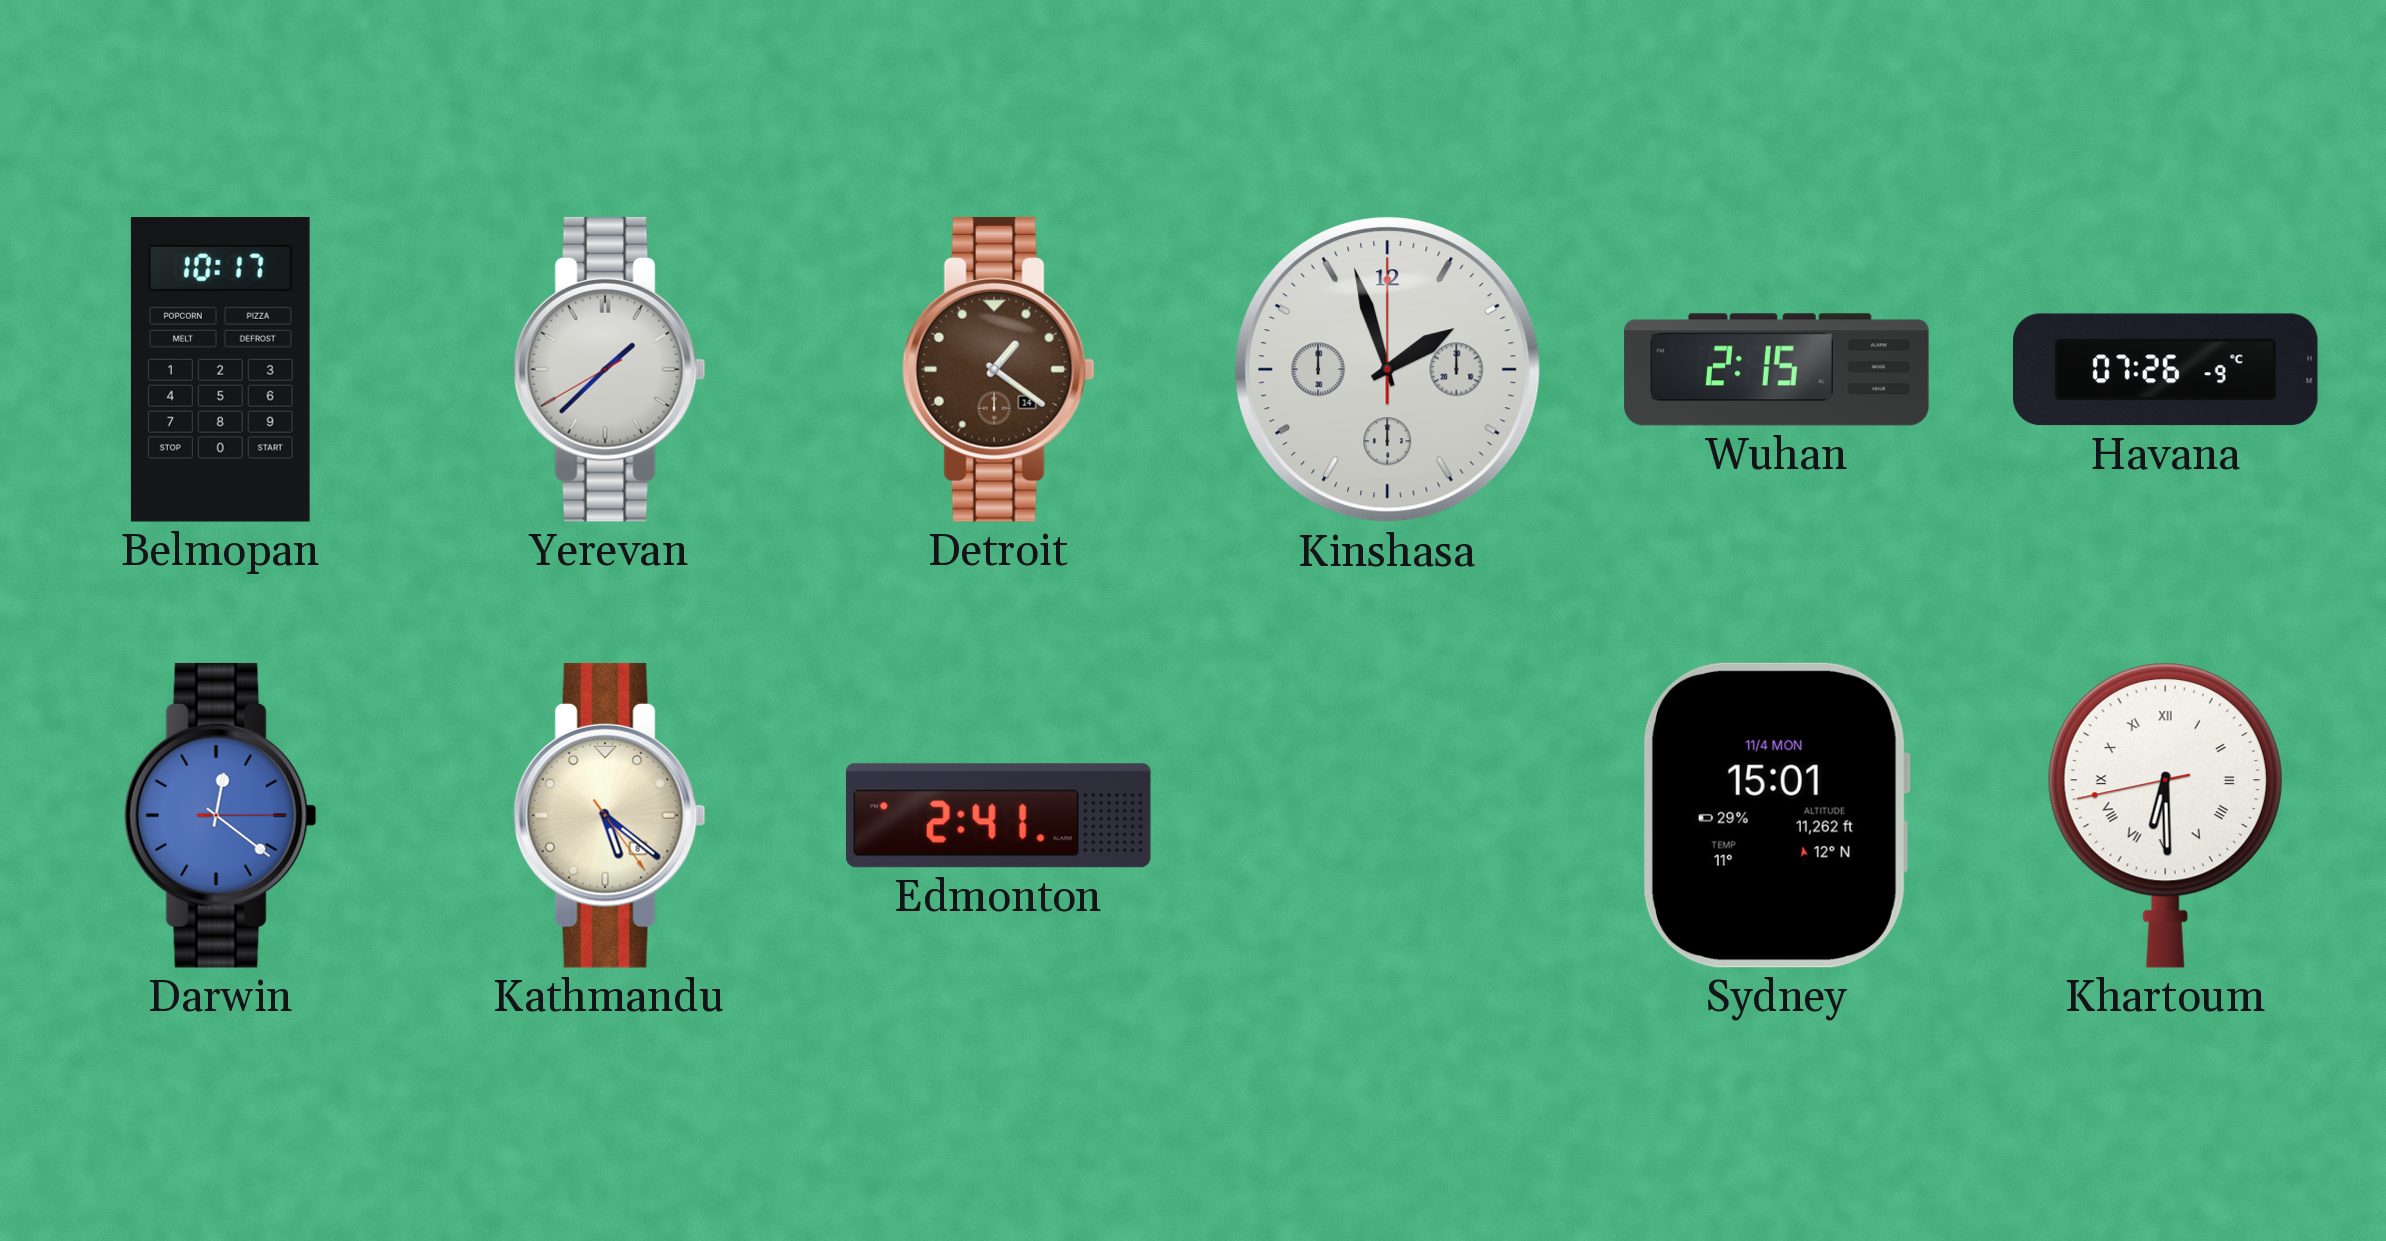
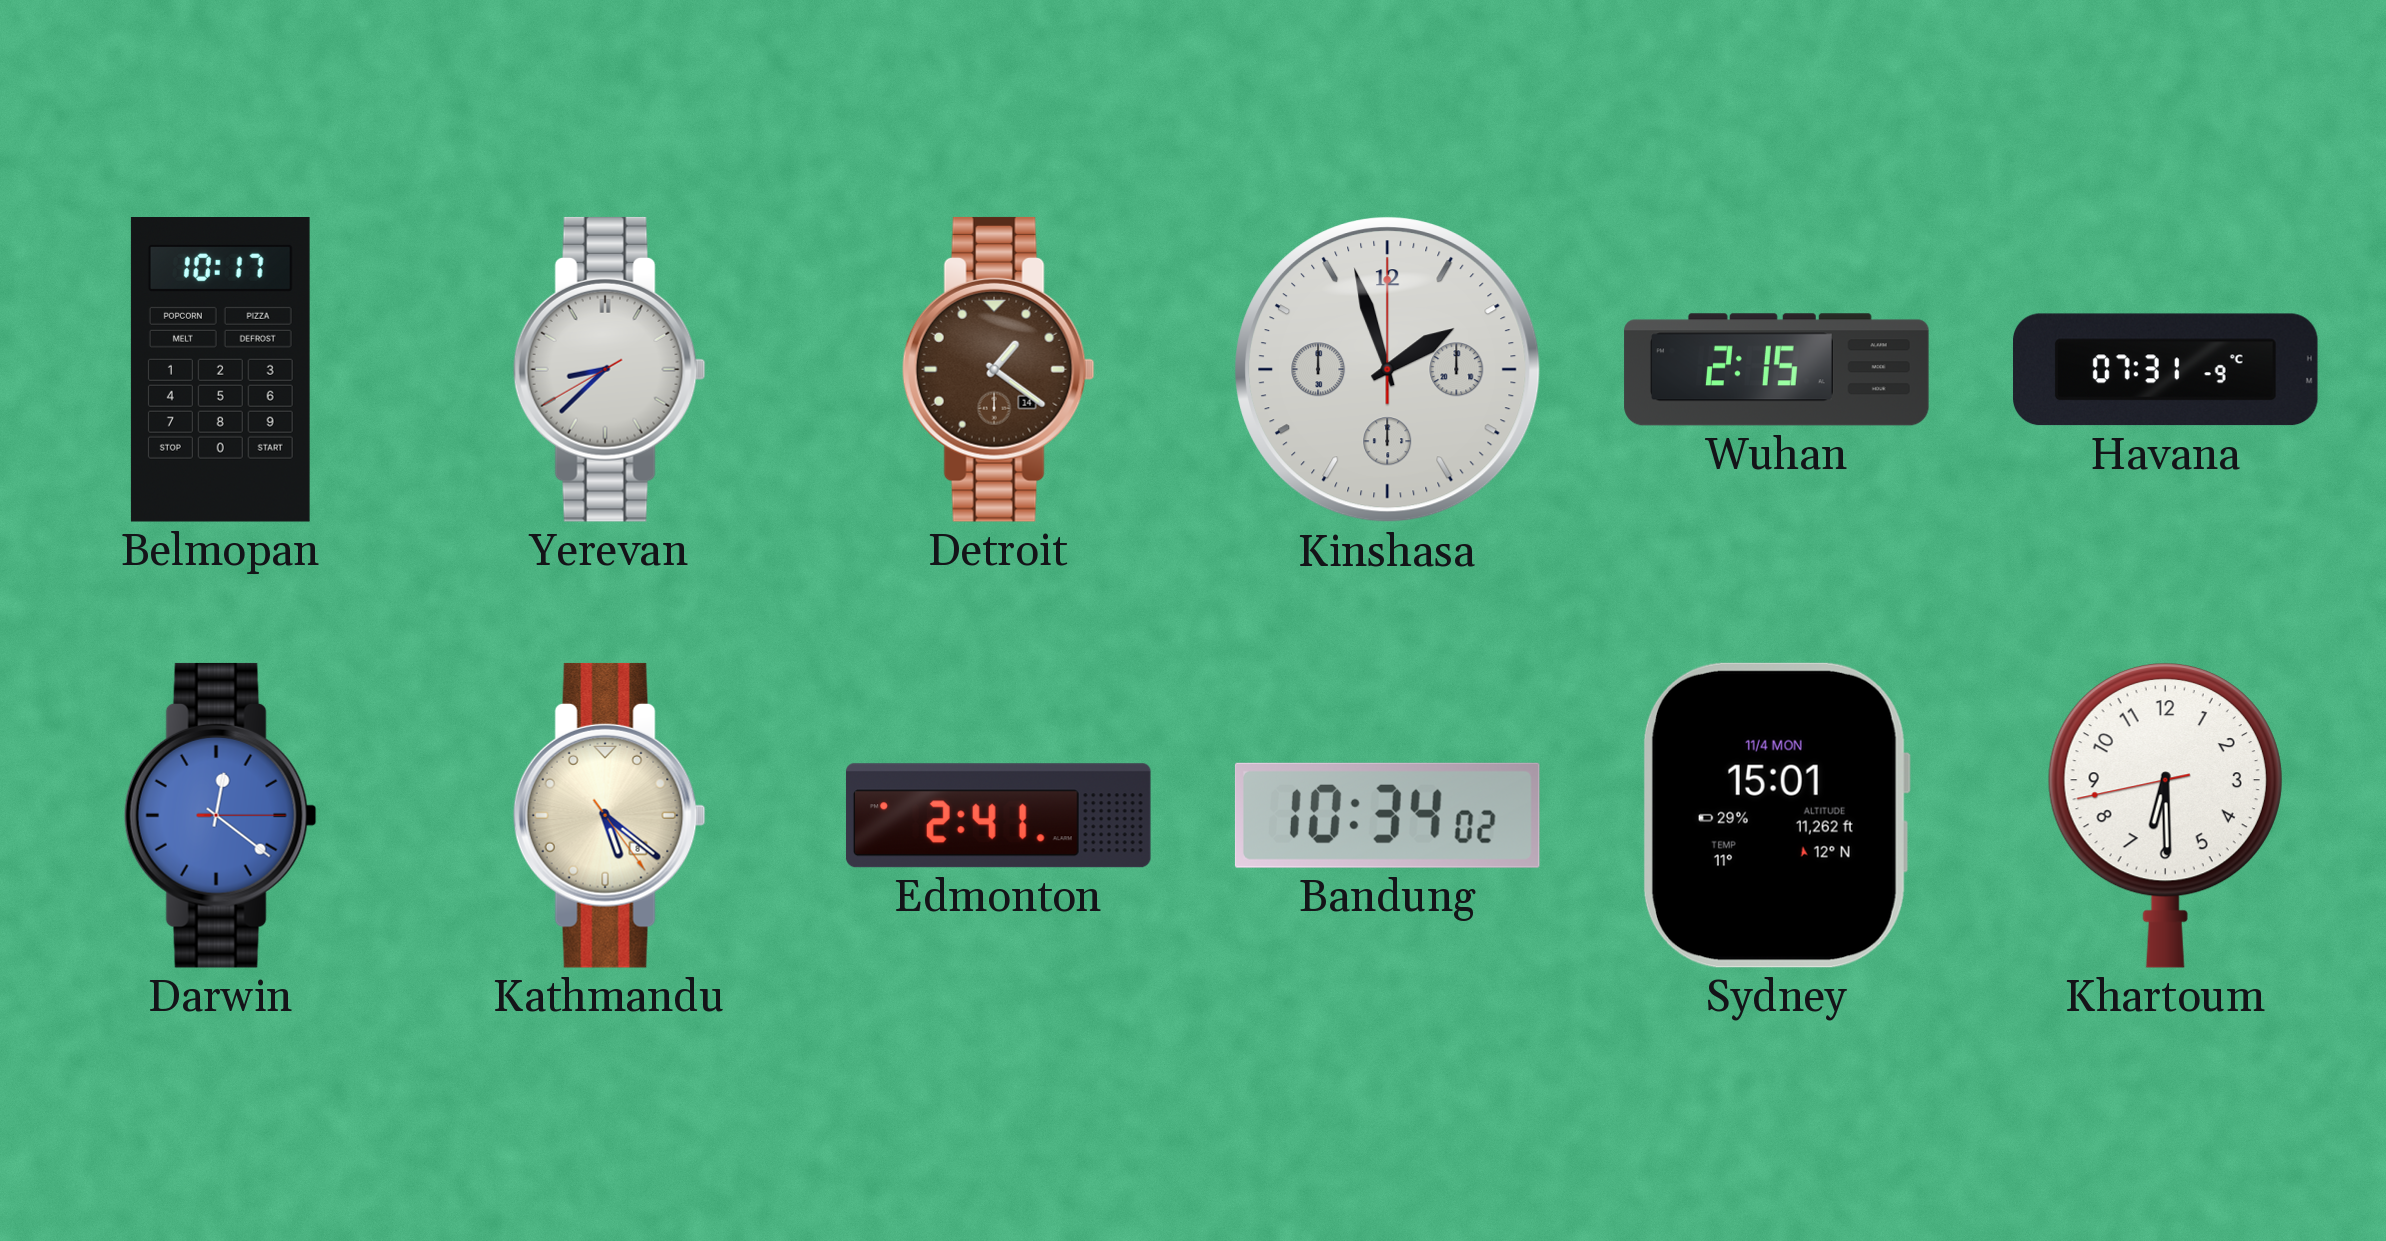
Yerevan: 1:37 -> 8:37
Havana: 07:26 -> 07:31
Bandung: none -> 10:34
Khartoum numerals: Roman -> Arabic
